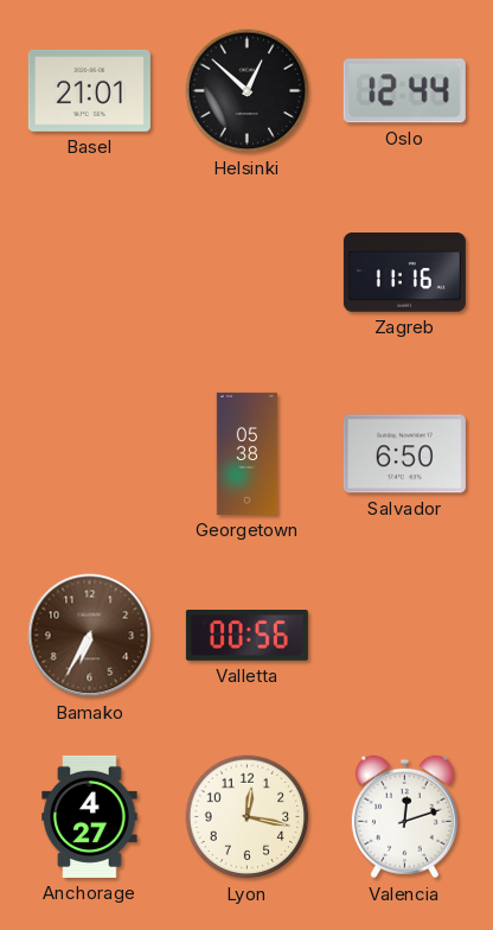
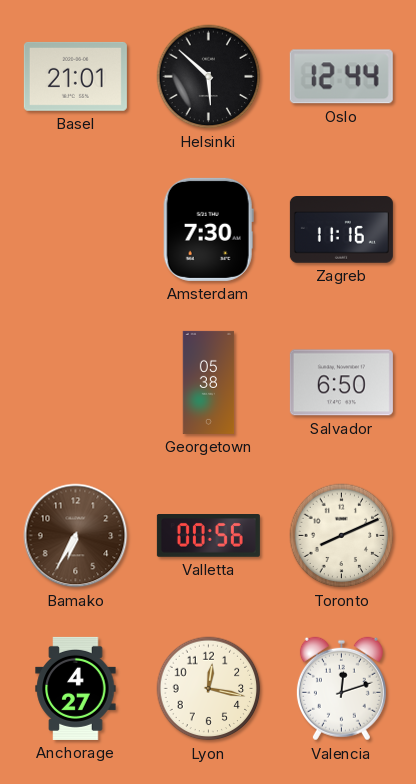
Helsinki: 12:52 -> 5:52
Amsterdam: none -> 7:30
Toronto: none -> 8:11
